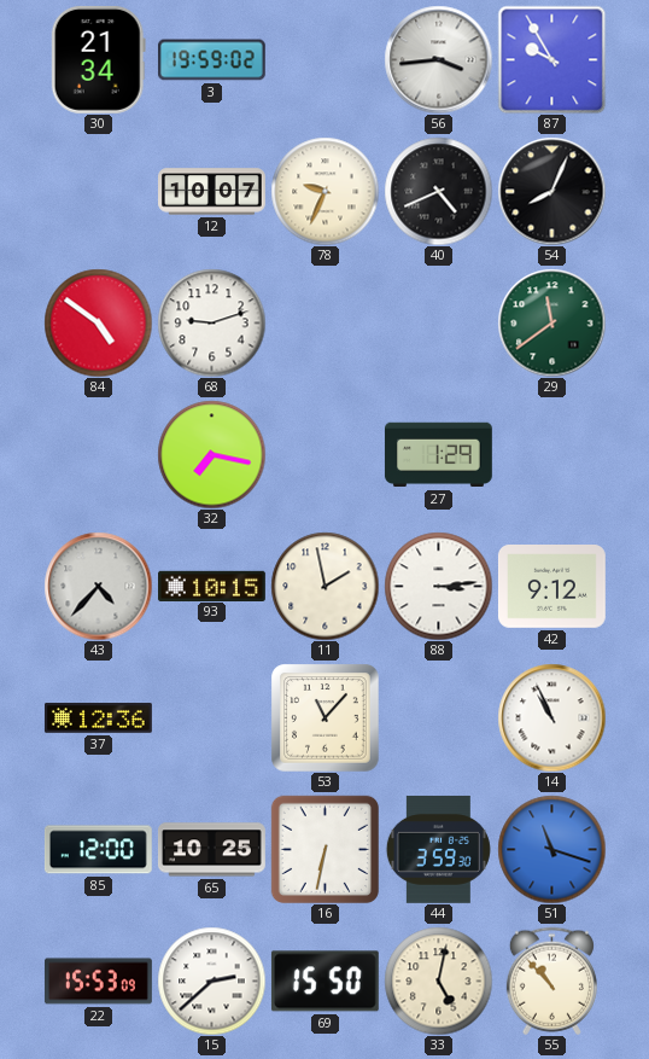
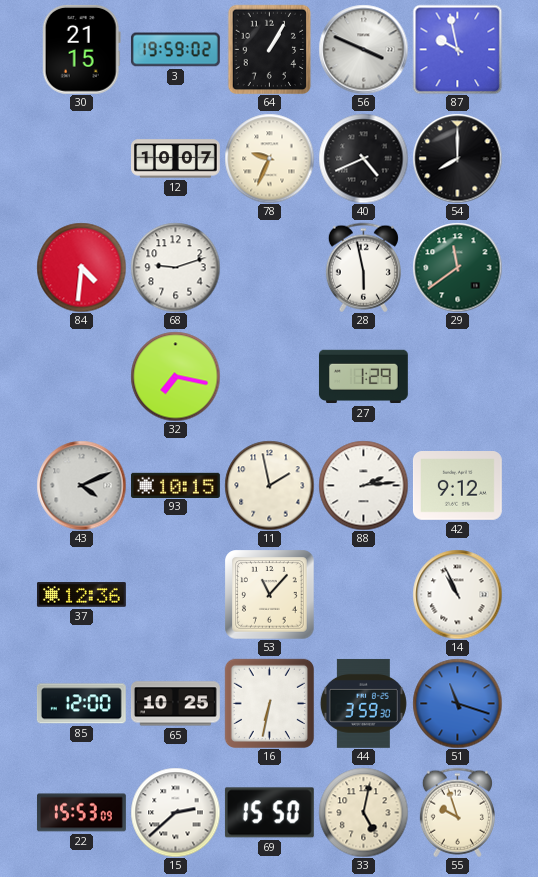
30: 21:34 -> 21:15
64: none -> 1:05
56: 3:44 -> 3:49
87: 9:55 -> 9:58
54: 8:04 -> 8:00
84: 4:51 -> 4:31
28: none -> 5:58
43: 4:37 -> 4:11
88: 3:14 -> 2:14
55: 10:53 -> 9:57
